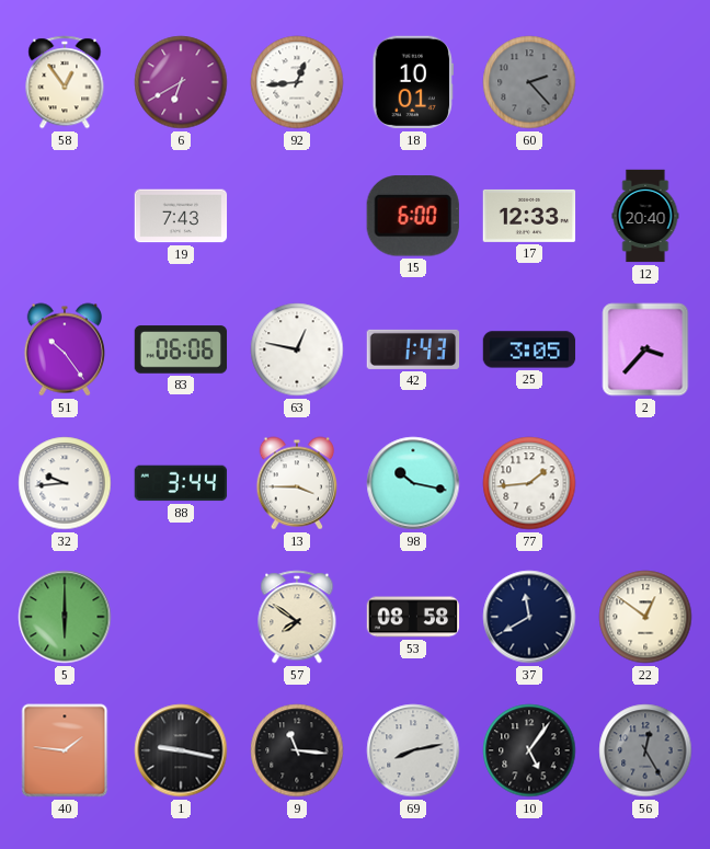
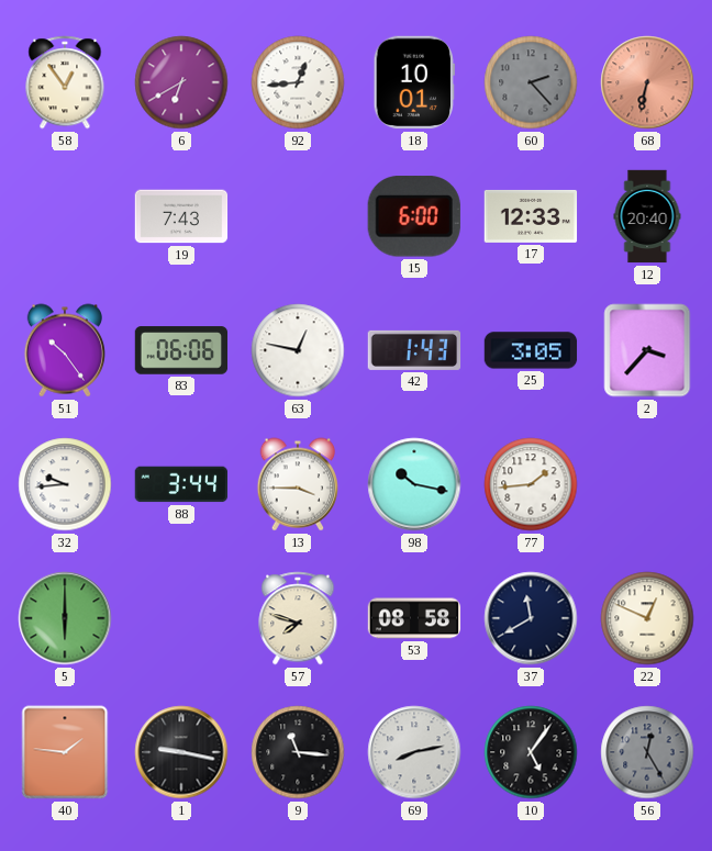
68: none -> 6:32
57: 7:51 -> 7:48
22: 12:51 -> 12:49
